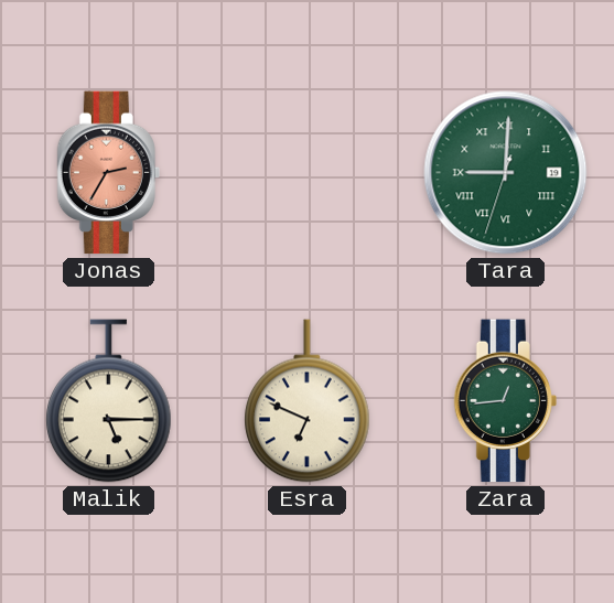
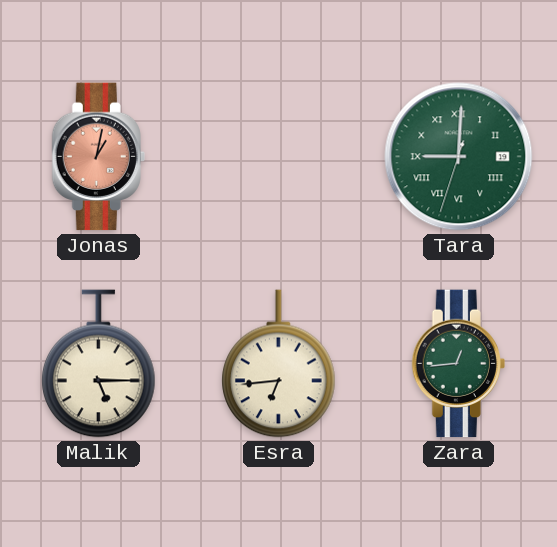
Jonas: 2:35 -> 1:02
Esra: 6:49 -> 6:44
